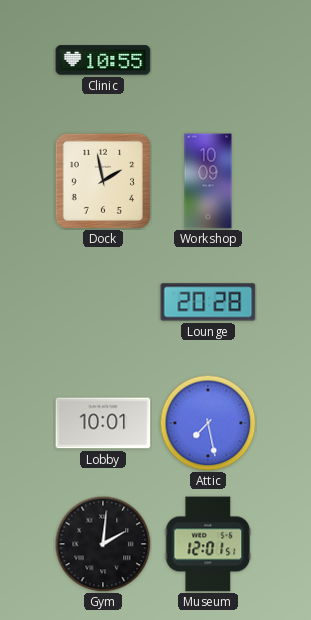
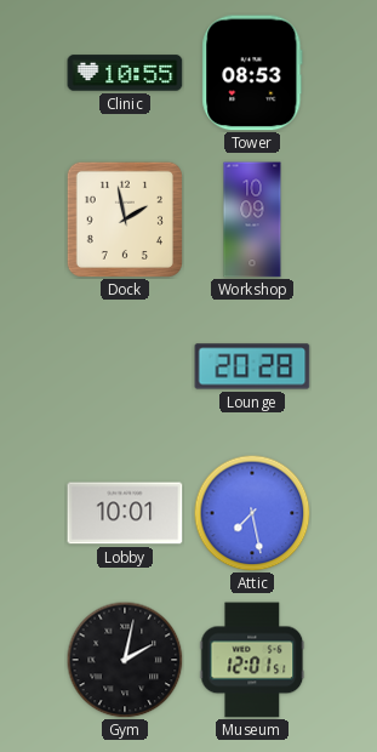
Tower: none -> 08:53
Gym: 2:01 -> 2:02
